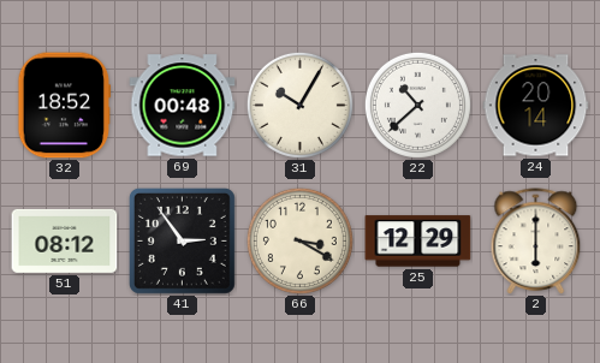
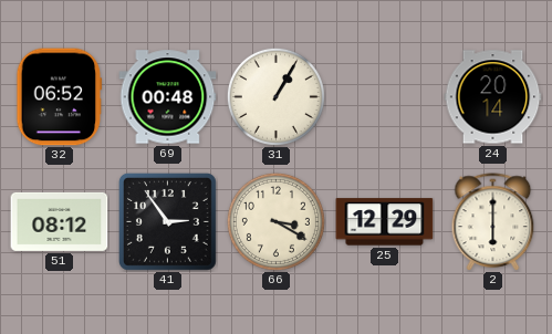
32: 18:52 -> 06:52
31: 10:05 -> 1:05
22: 10:38 -> none
